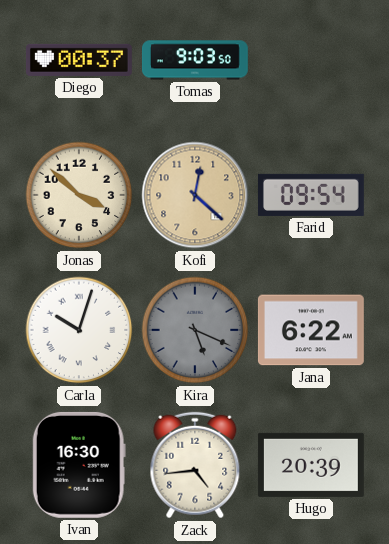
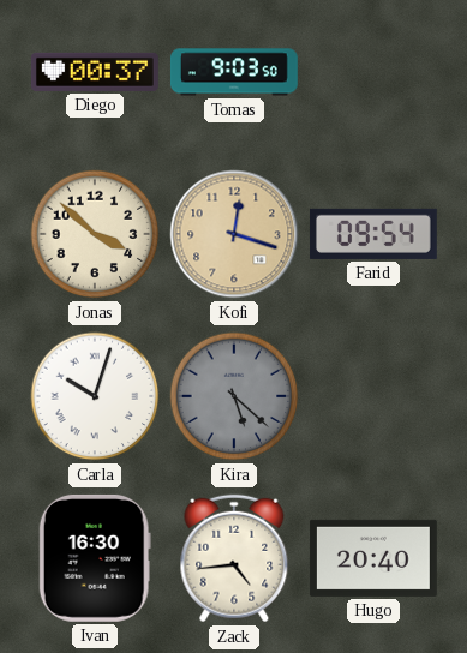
Kofi: 12:22 -> 12:18
Kira: 5:19 -> 5:22
Jana: 6:22 -> none
Hugo: 20:39 -> 20:40
